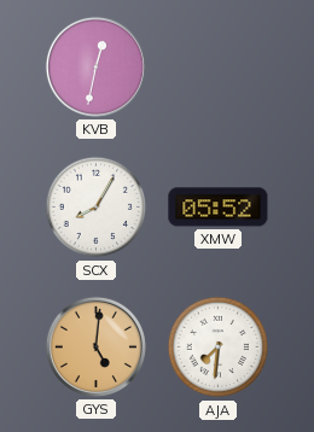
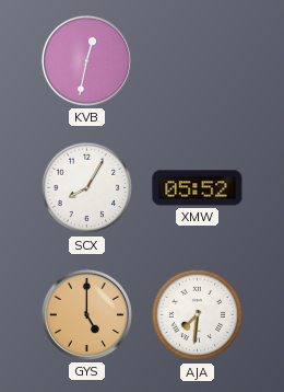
GYS: 5:01 -> 5:00
